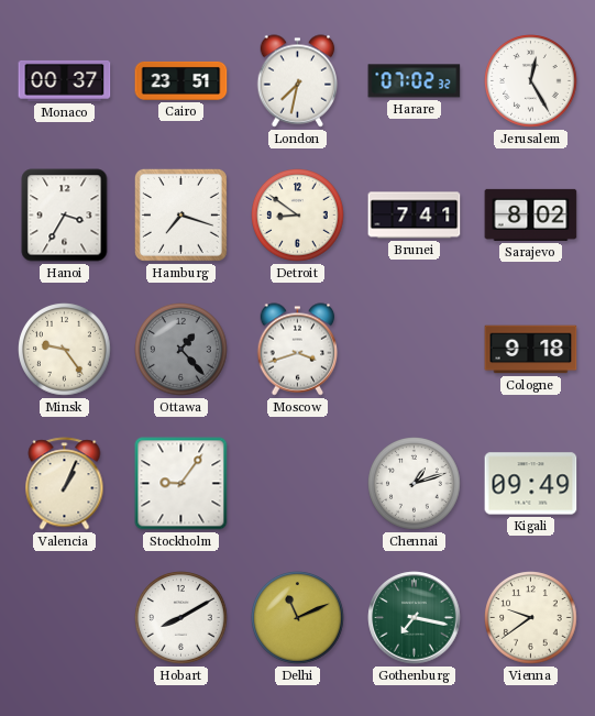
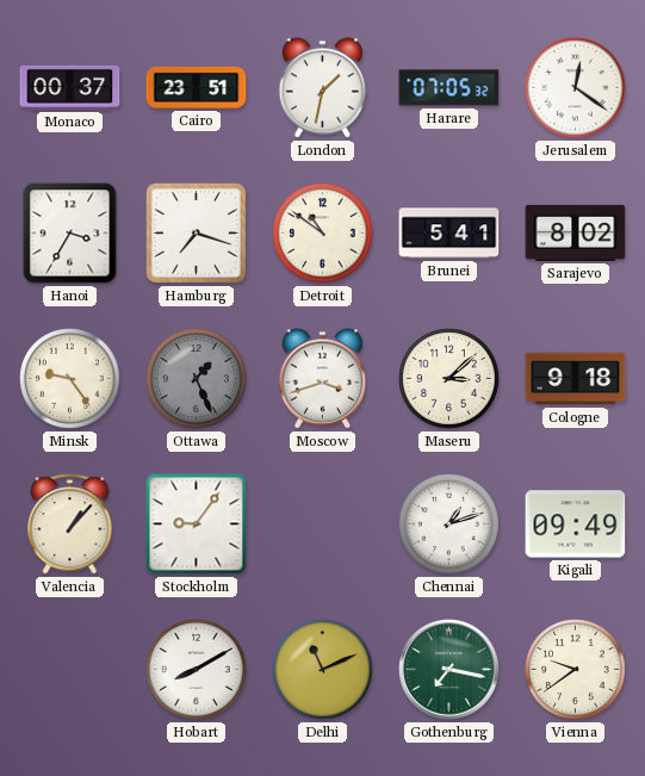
London: 7:32 -> 1:32
Harare: 07:02 -> 07:05
Jerusalem: 12:25 -> 12:21
Detroit: 8:51 -> 10:51
Brunei: 7:41 -> 5:41
Ottawa: 1:23 -> 1:26
Maseru: none -> 3:08
Valencia: 1:04 -> 1:07
